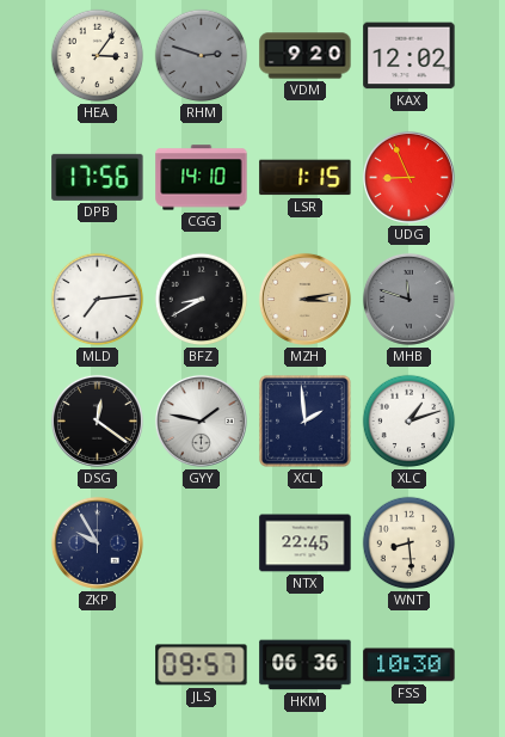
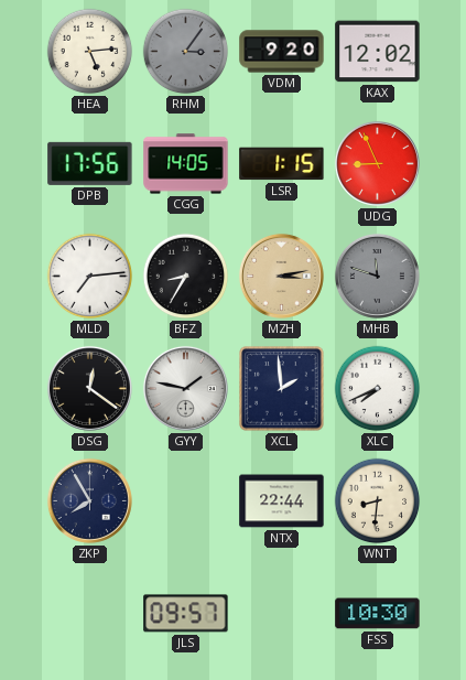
HEA: 3:06 -> 5:14
RHM: 2:48 -> 3:06
CGG: 14:10 -> 14:05
BFZ: 8:40 -> 8:35
XLC: 1:12 -> 7:41
ZKP: 9:55 -> 7:55
NTX: 22:45 -> 22:44
WNT: 8:29 -> 8:31
HKM: 06:36 -> none
